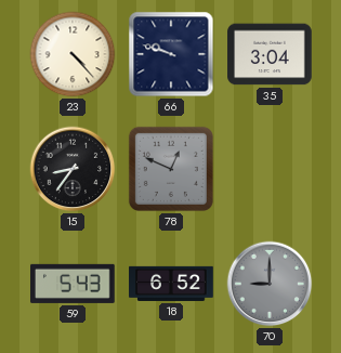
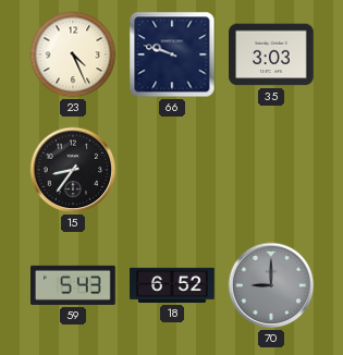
23: 4:23 -> 4:26
35: 3:04 -> 3:03
78: 12:49 -> none
